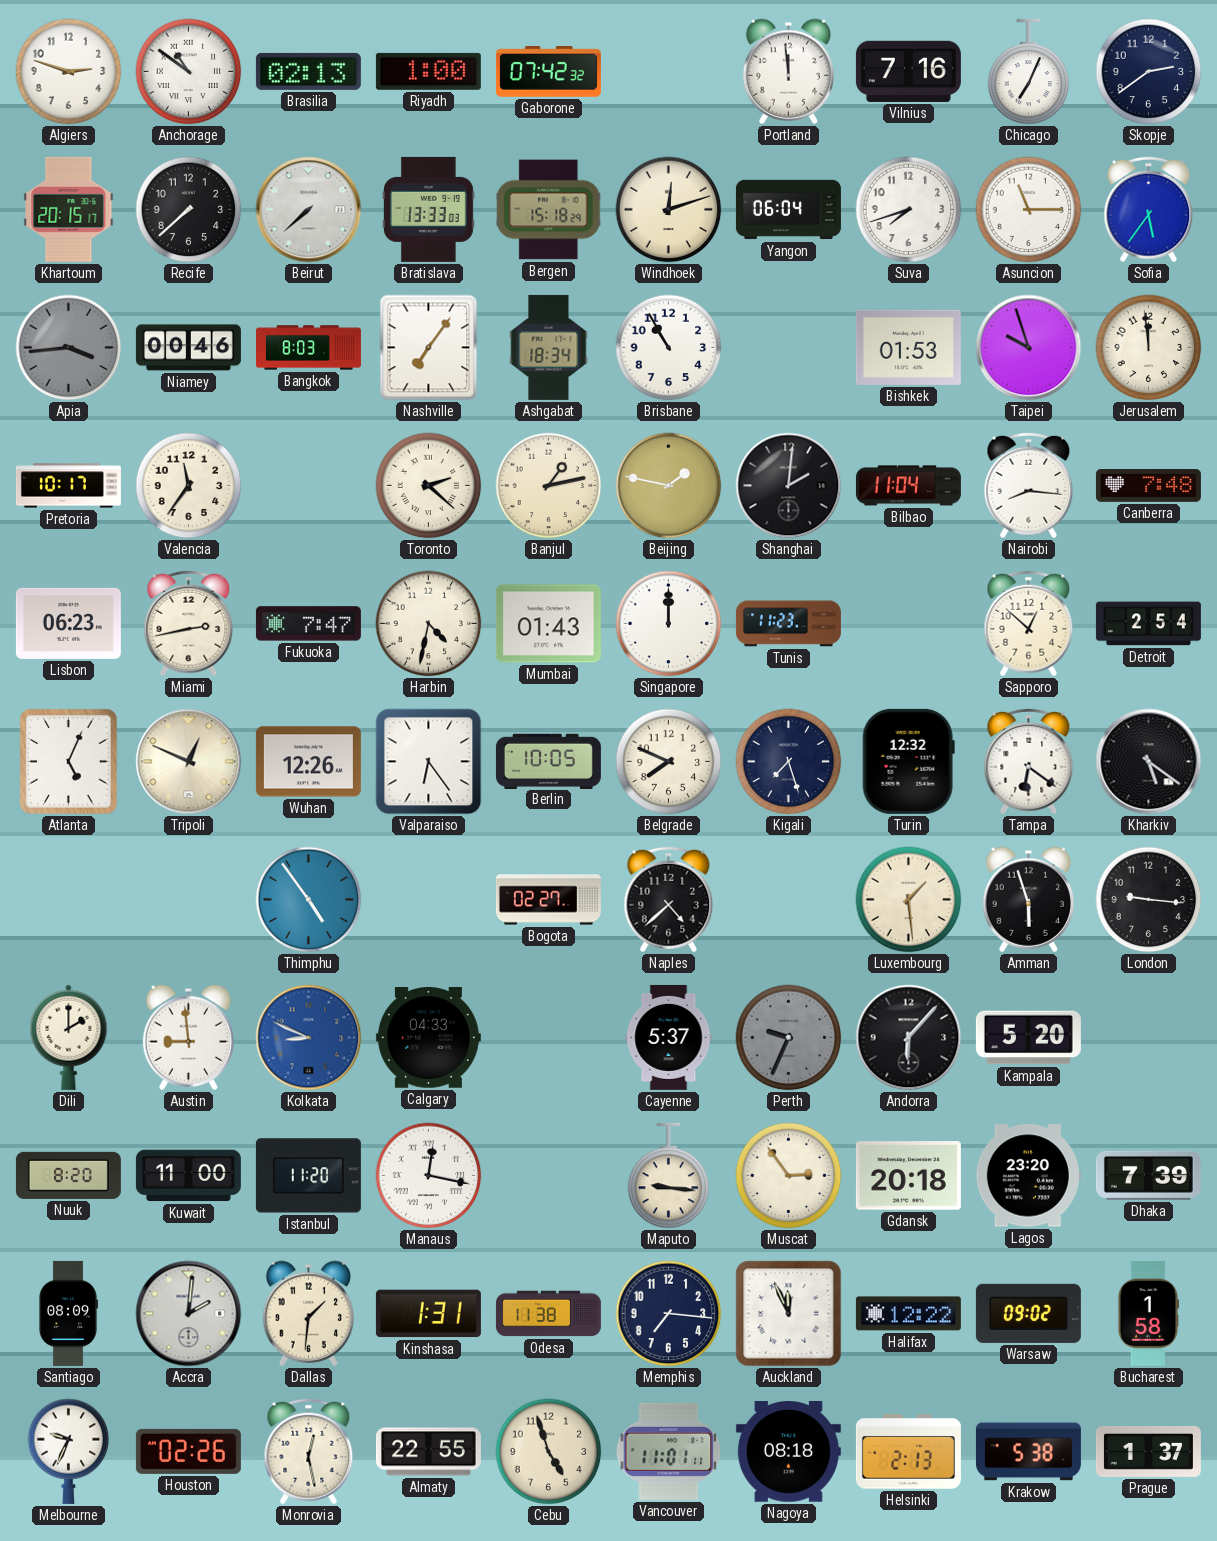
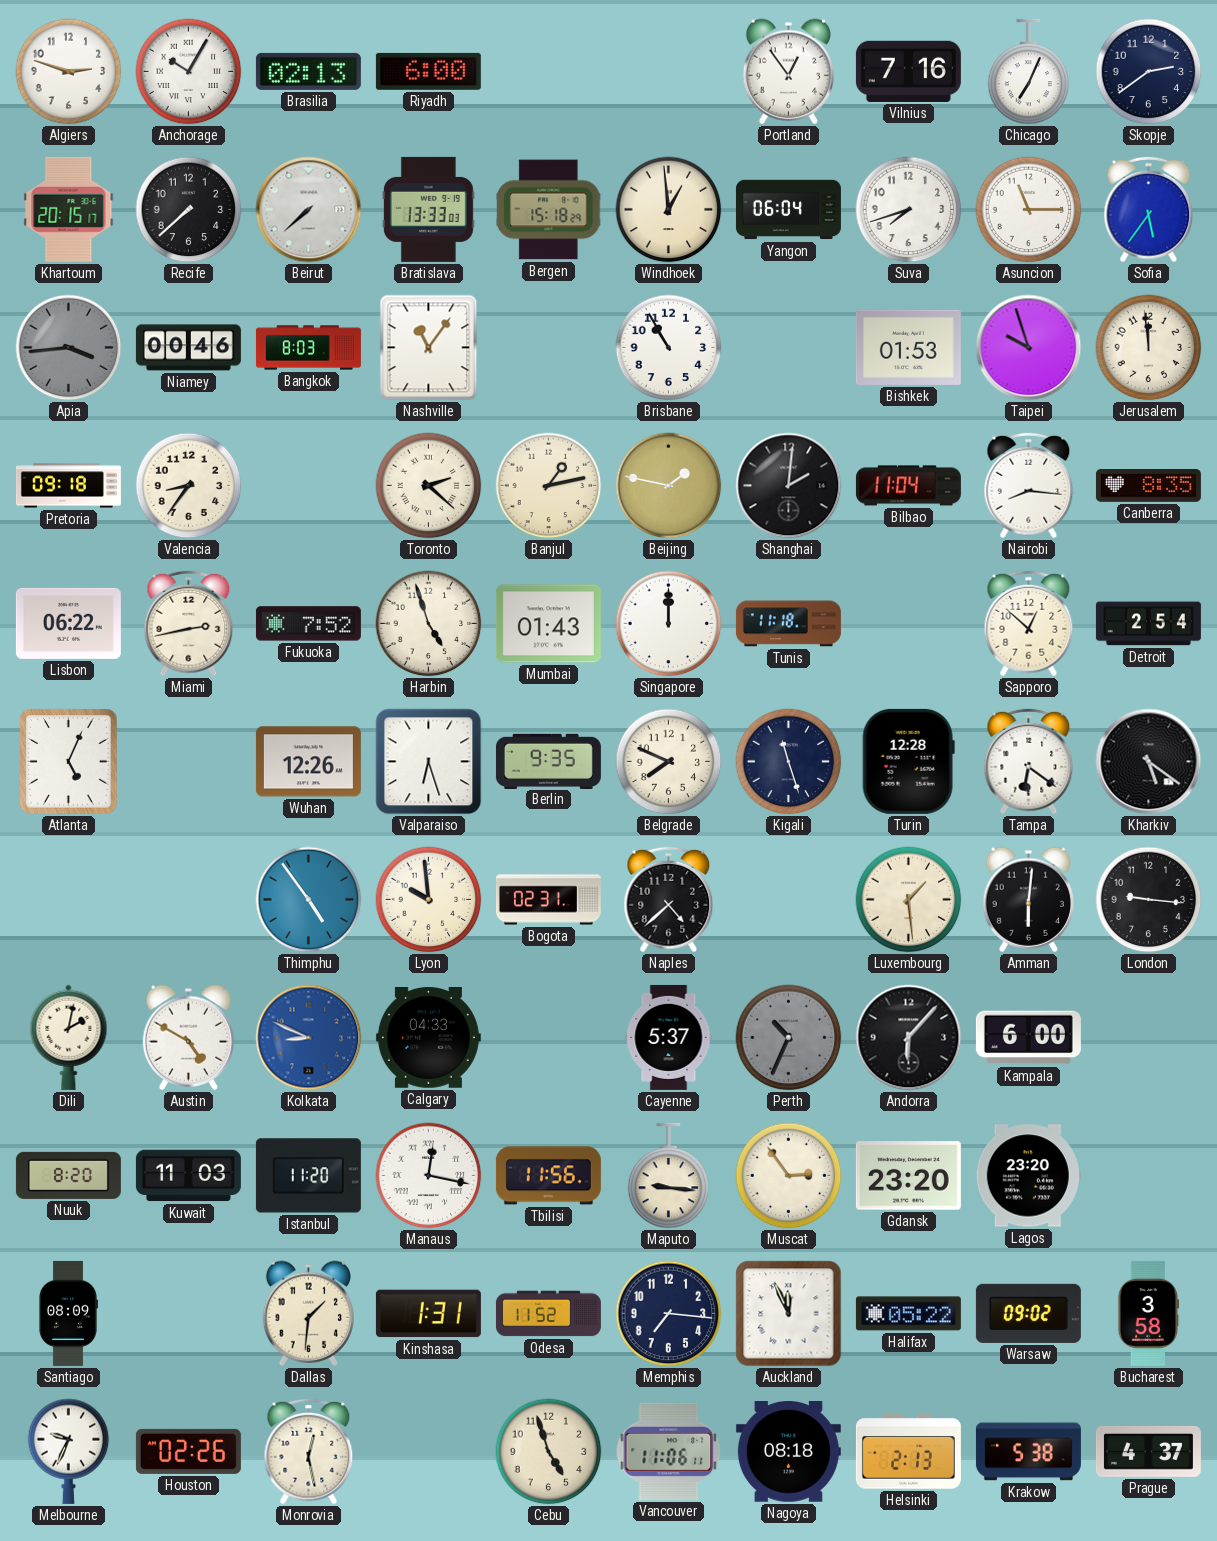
Anchorage: 10:51 -> 10:05
Riyadh: 1:00 -> 6:00
Gaborone: 07:42 -> none
Portland: 11:59 -> 12:54
Windhoek: 12:12 -> 12:59
Nashville: 7:06 -> 11:06
Ashgabat: 18:34 -> none
Pretoria: 10:17 -> 09:18
Valencia: 11:36 -> 8:36
Canberra: 7:48 -> 8:35
Lisbon: 06:23 -> 06:22
Fukuoka: 7:47 -> 7:52
Harbin: 4:32 -> 4:57
Tunis: 11:23 -> 11:18
Tripoli: 12:49 -> none
Valparaiso: 6:24 -> 6:27
Berlin: 10:05 -> 9:35
Kigali: 7:27 -> 11:27
Turin: 12:32 -> 12:28
Lyon: none -> 9:59
Bogota: 02:27 -> 02:31
Amman: 5:57 -> 6:01
Dili: 2:00 -> 2:02
Austin: 8:59 -> 4:50
Perth: 9:34 -> 10:34
Kampala: 5:20 -> 6:00
Kuwait: 11:00 -> 11:03
Tbilisi: none -> 11:56
Gdansk: 20:18 -> 23:20
Dhaka: 7:39 -> none
Accra: 2:01 -> none
Odesa: 11:38 -> 11:52
Halifax: 12:22 -> 05:22
Bucharest: 1:58 -> 3:58
Almaty: 22:55 -> none
Vancouver: 11:01 -> 11:06
Prague: 1:37 -> 4:37
